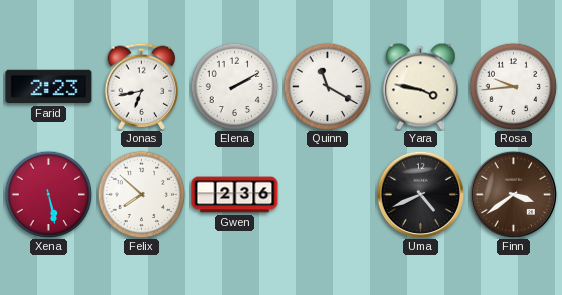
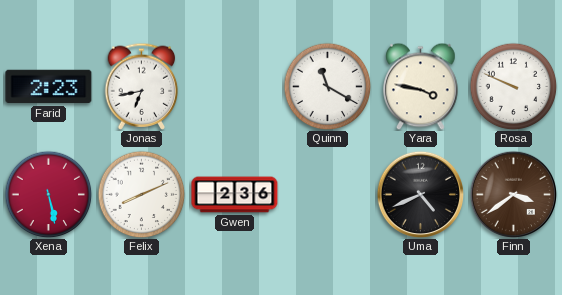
Elena: 2:10 -> none
Rosa: 9:44 -> 9:49
Felix: 7:52 -> 8:11
